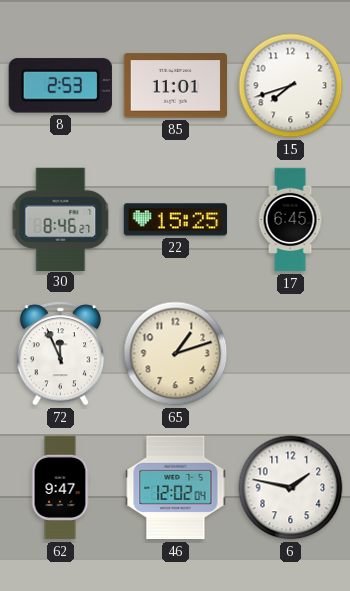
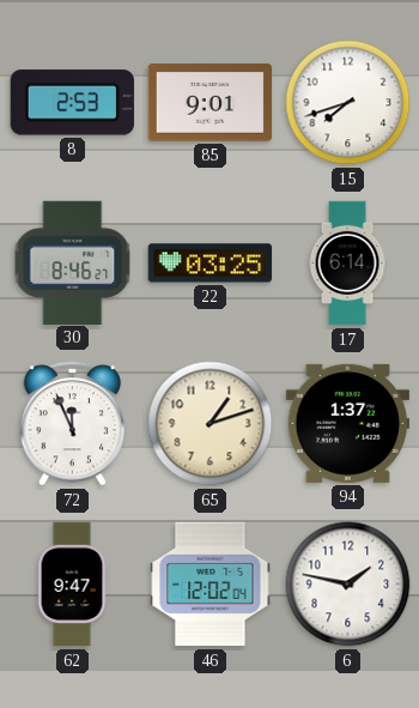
85: 11:01 -> 9:01
22: 15:25 -> 03:25
17: 6:45 -> 6:14
94: none -> 1:37
